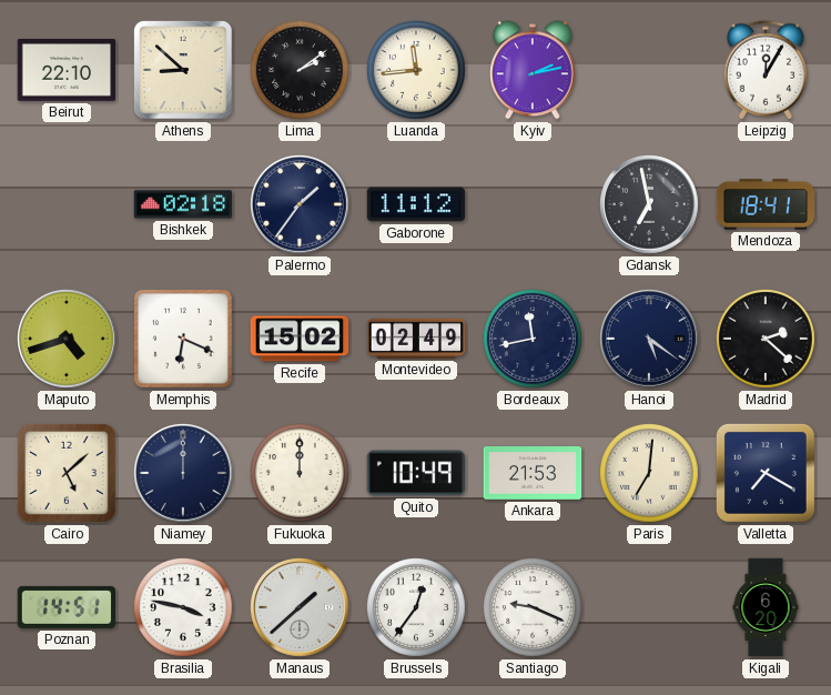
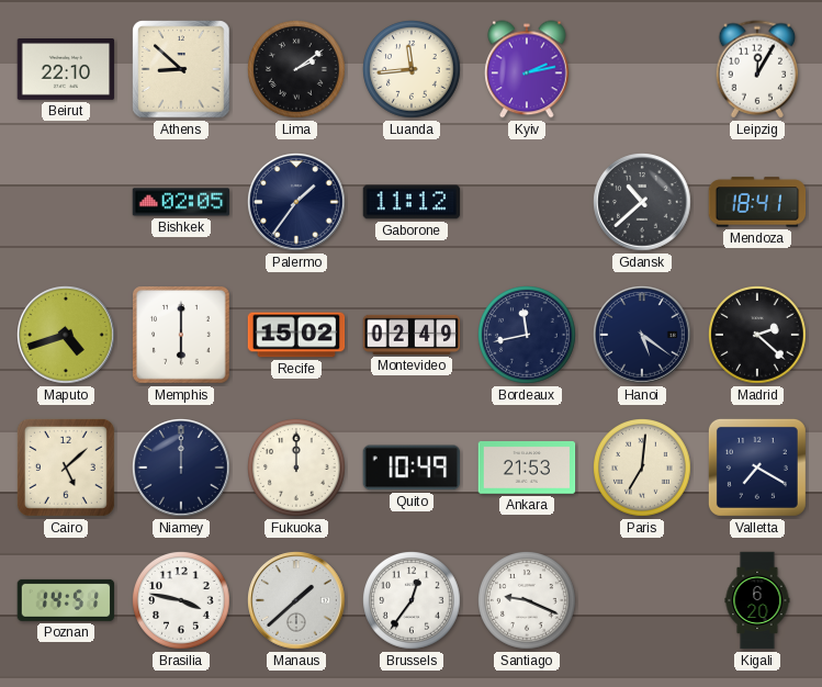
Bishkek: 02:18 -> 02:05
Gdansk: 6:58 -> 10:38
Memphis: 6:19 -> 6:00
